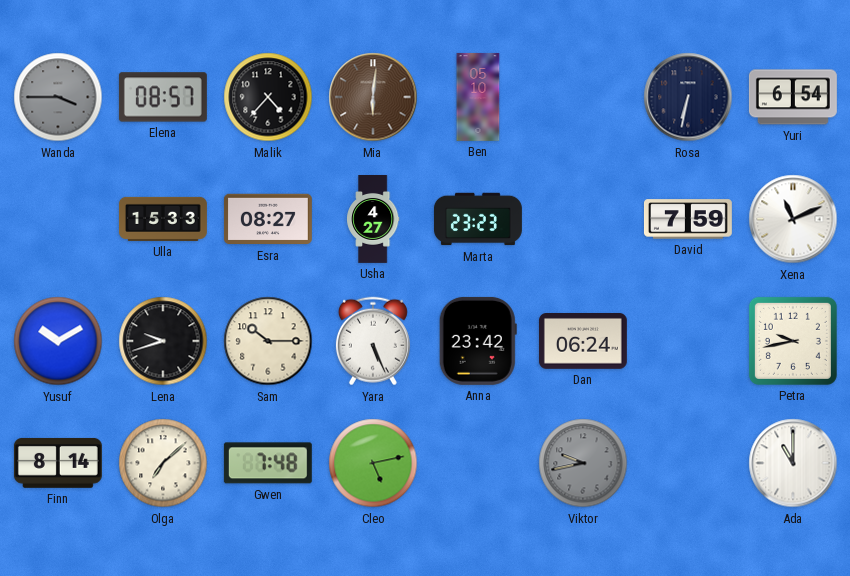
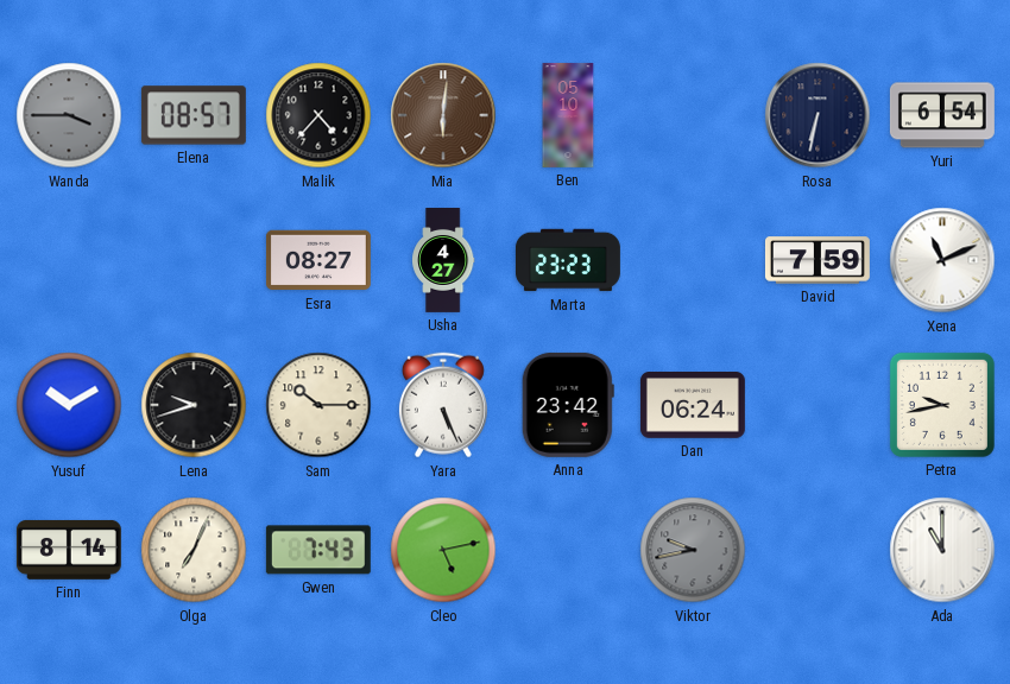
Ulla: 15:33 -> none
Olga: 7:08 -> 7:04
Gwen: 7:48 -> 7:43
